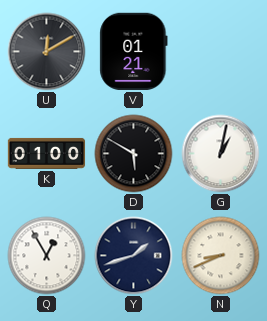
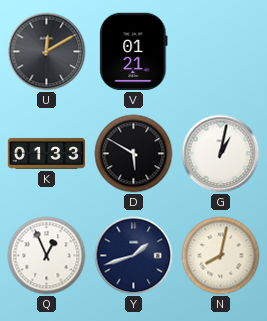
K: 01:00 -> 01:33
Q: 12:55 -> 12:56
N: 8:41 -> 8:02
